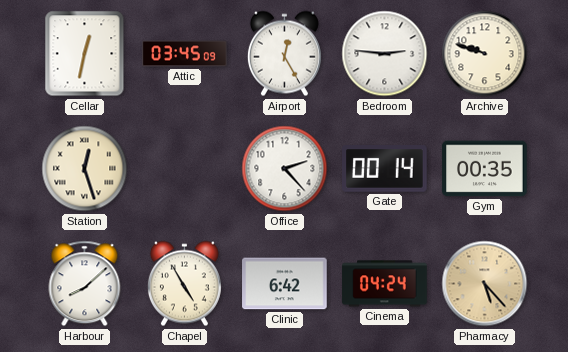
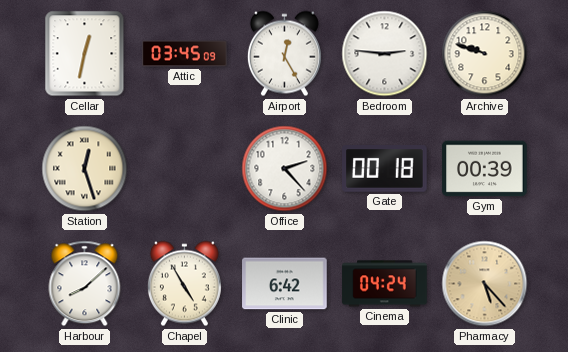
Gate: 00:14 -> 00:18
Gym: 00:35 -> 00:39
